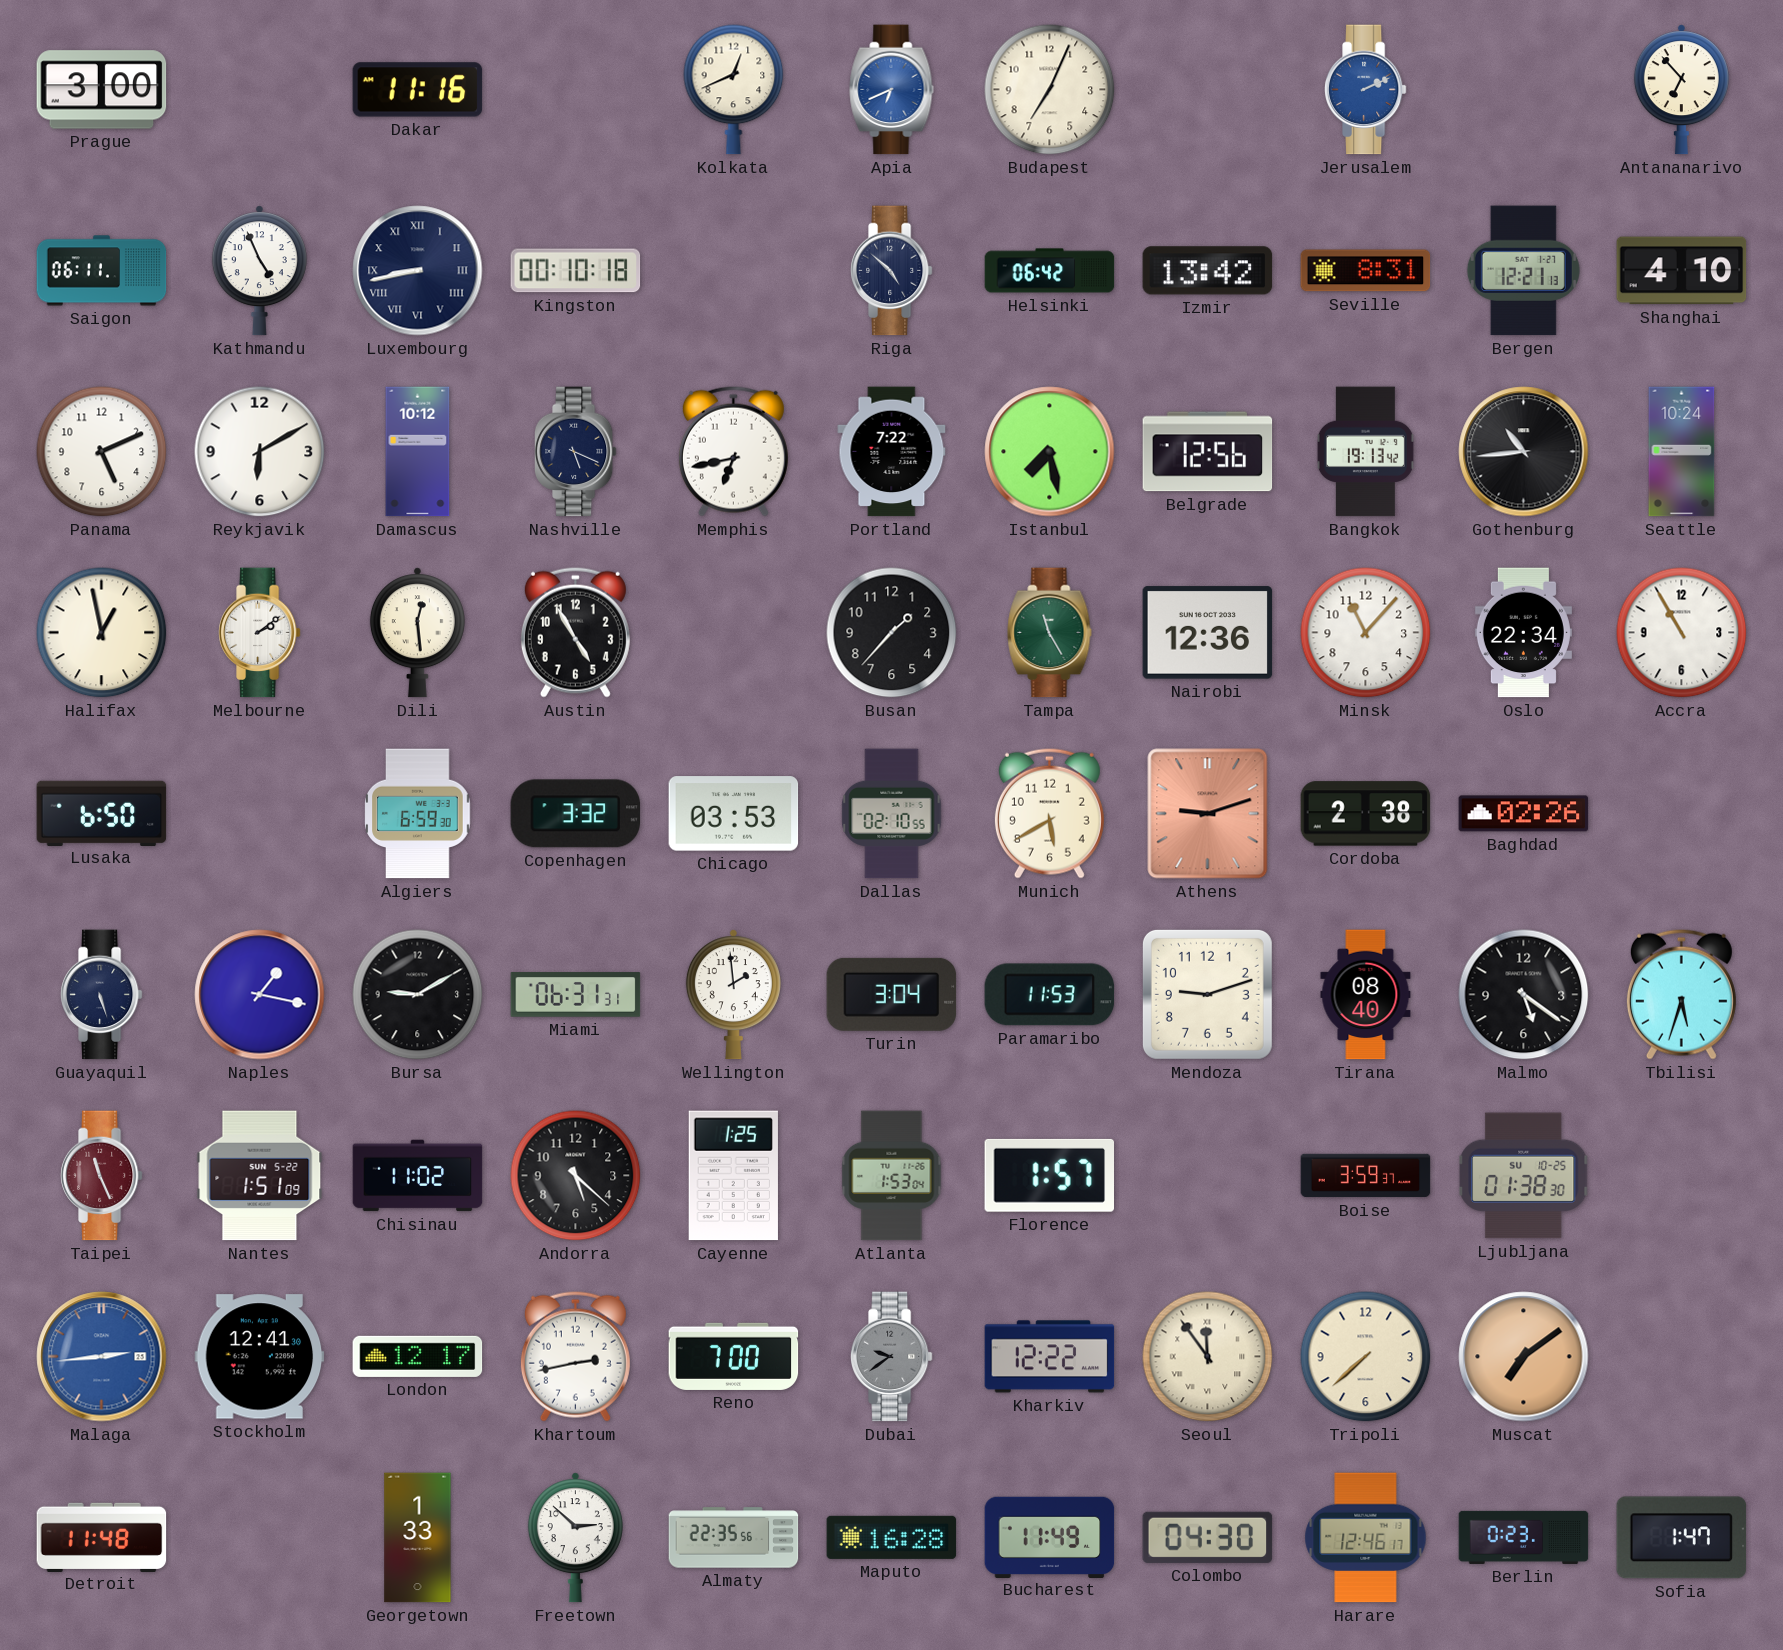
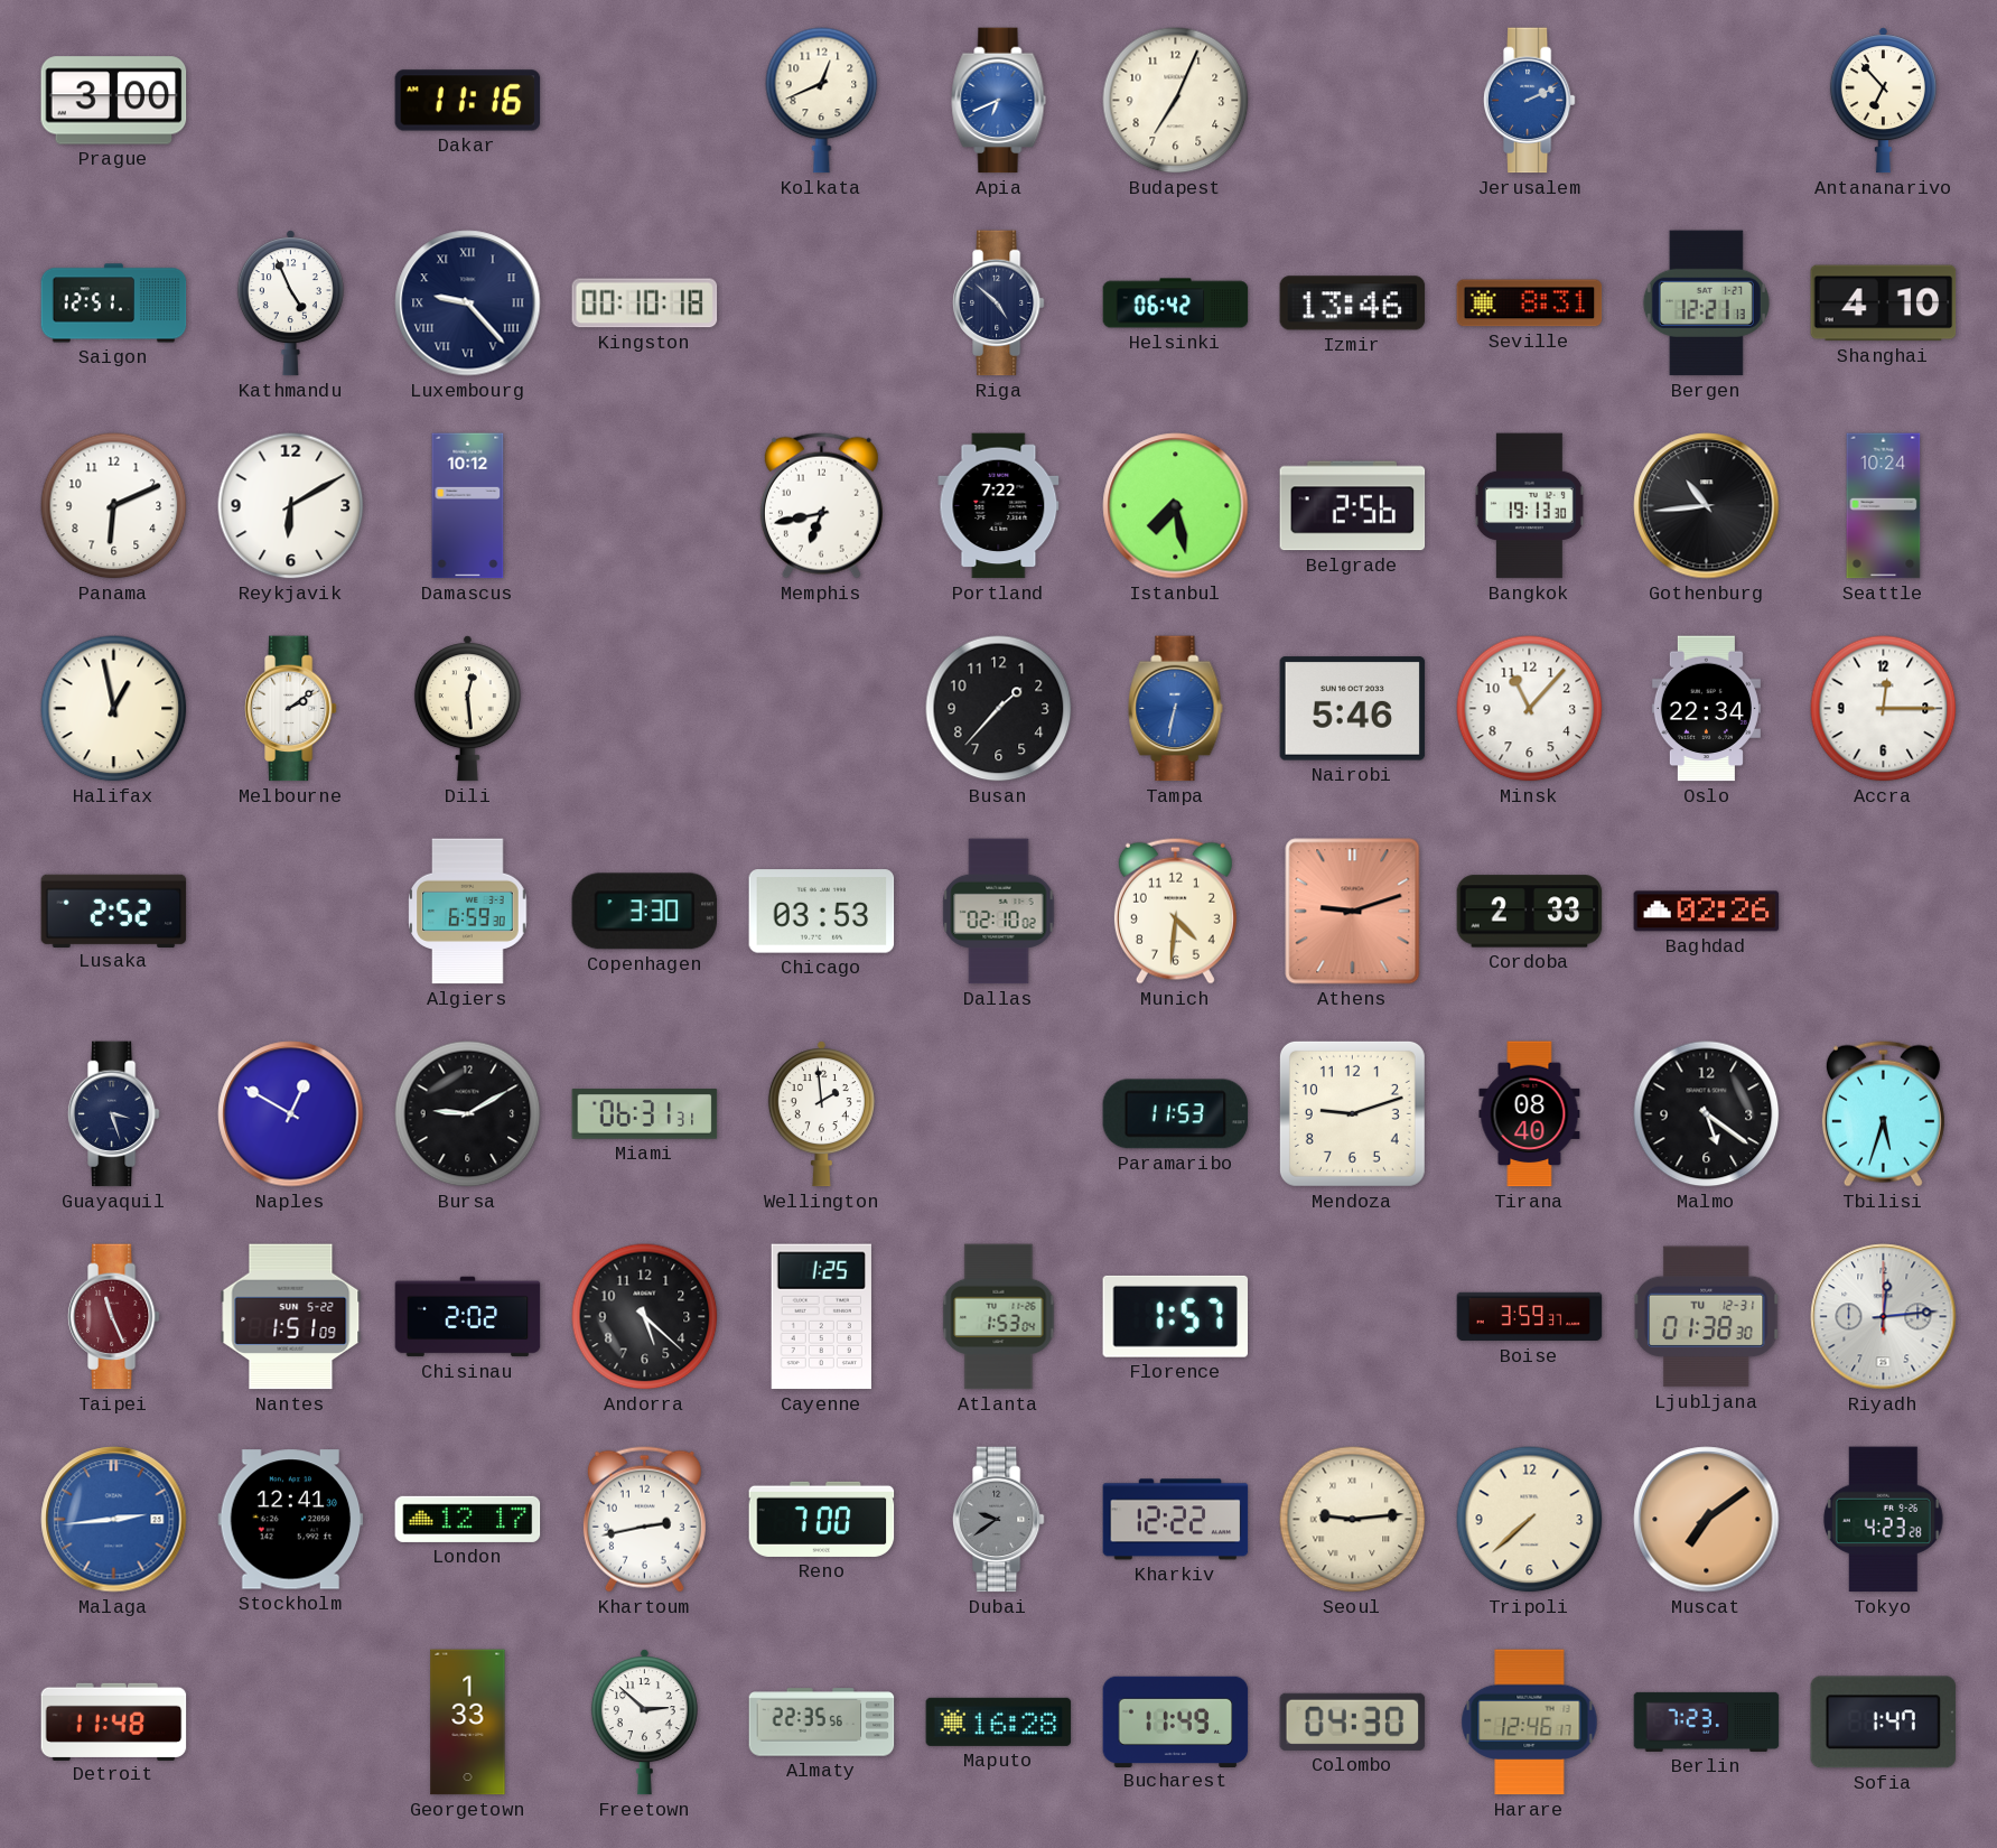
Saigon: 06:11 -> 12:51
Luxembourg: 8:43 -> 9:23
Izmir: 13:42 -> 13:46
Panama: 5:11 -> 6:11
Nashville: 5:19 -> none
Belgrade: 12:56 -> 2:56
Bangkok: 19:13:42 -> 19:13:30
Austin: 4:55 -> none
Tampa: 11:25 -> 6:32
Tampa dial: green -> blue
Nairobi: 12:36 -> 5:46
Accra: 10:55 -> 12:15
Lusaka: 6:50 -> 2:52
Copenhagen: 3:32 -> 3:30
Dallas: 02:10:55 -> 02:10:02
Munich: 5:40 -> 4:31
Cordoba: 2:38 -> 2:33
Guayaquil: 5:27 -> 3:27
Naples: 1:17 -> 12:50
Turin: 3:04 -> none
Chisinau: 11:02 -> 2:02
Ljubljana date: SU 10-25 -> TU 12-31
Riyadh: none -> 12:14
Seoul: 11:54 -> 9:14
Tokyo: none -> 4:23
Berlin: 0:23 -> 7:23
